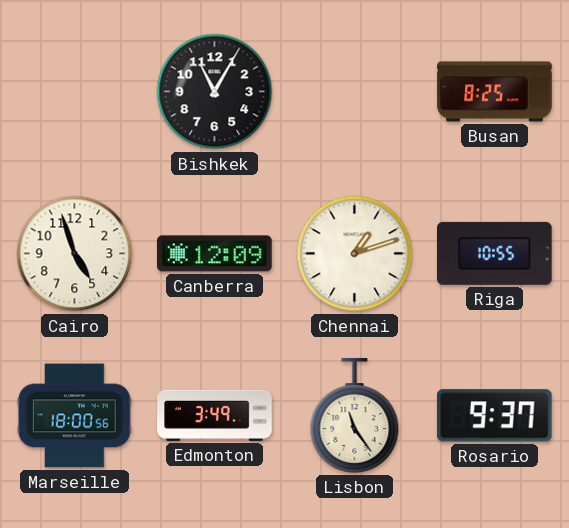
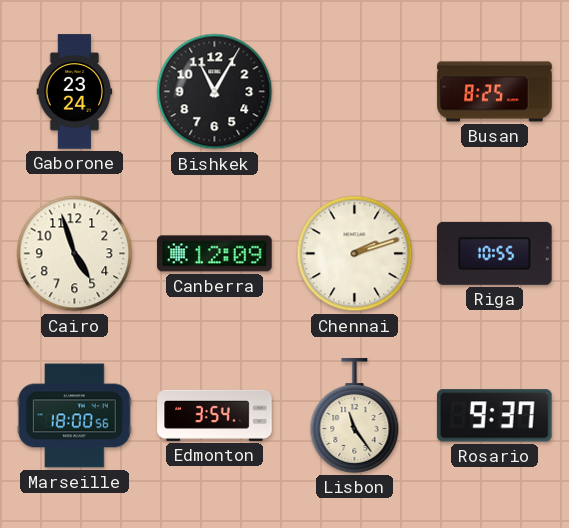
Gaborone: none -> 23:24
Chennai: 1:12 -> 2:12
Edmonton: 3:49 -> 3:54
